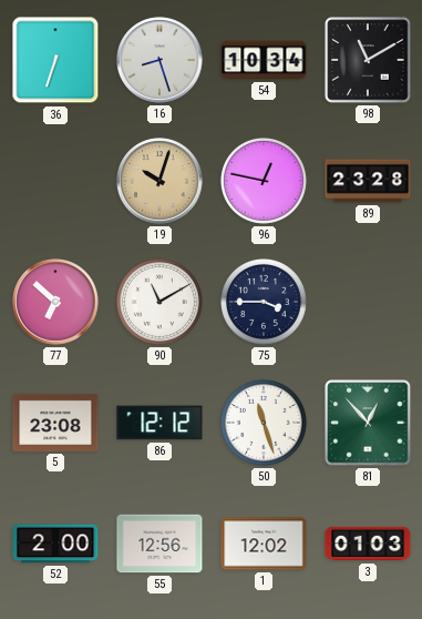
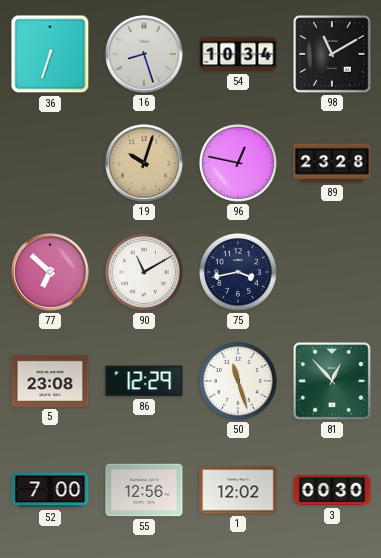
75: 3:45 -> 3:43
86: 12:12 -> 12:29
52: 2:00 -> 7:00
3: 01:03 -> 00:30
